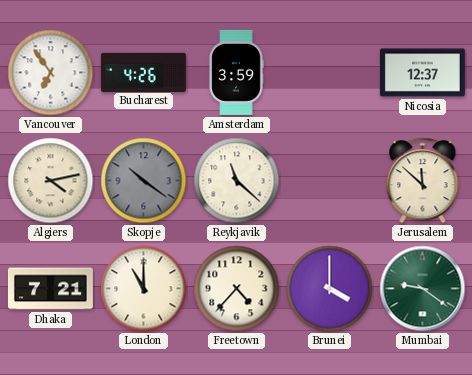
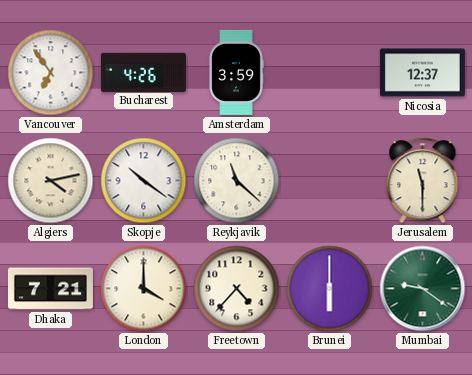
Skopje dial: grey -> white
Jerusalem: 11:52 -> 11:30
London: 11:00 -> 4:00
Brunei: 4:00 -> 6:00
